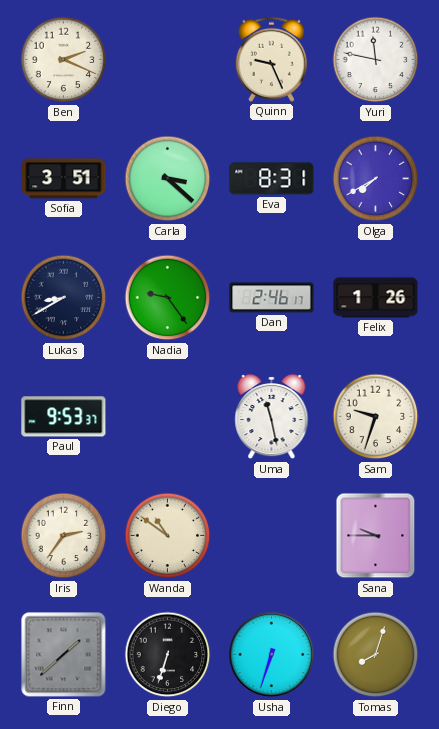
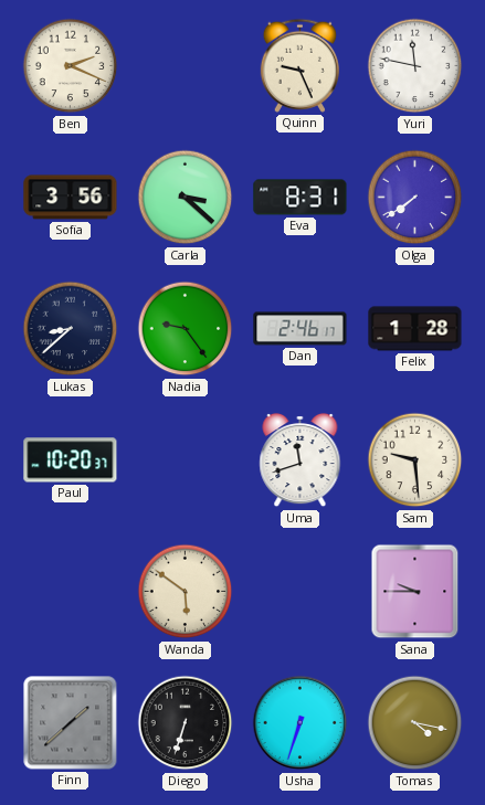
Sofia: 3:51 -> 3:56
Olga: 7:40 -> 7:39
Lukas: 8:40 -> 8:38
Felix: 1:26 -> 1:28
Paul: 9:53 -> 10:20
Uma: 11:28 -> 11:42
Sam: 9:33 -> 9:29
Iris: 2:36 -> none
Wanda: 10:51 -> 5:51
Tomas: 8:03 -> 4:17
